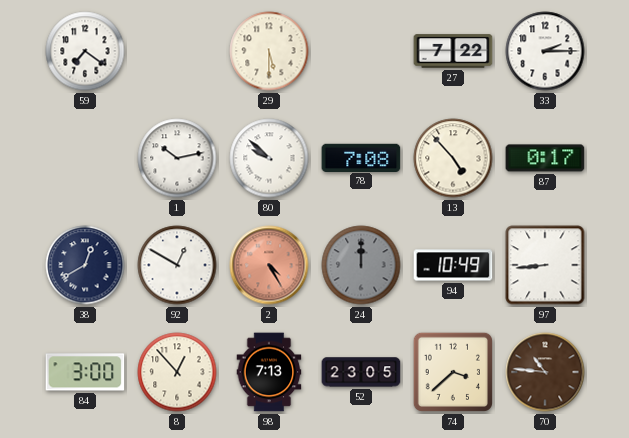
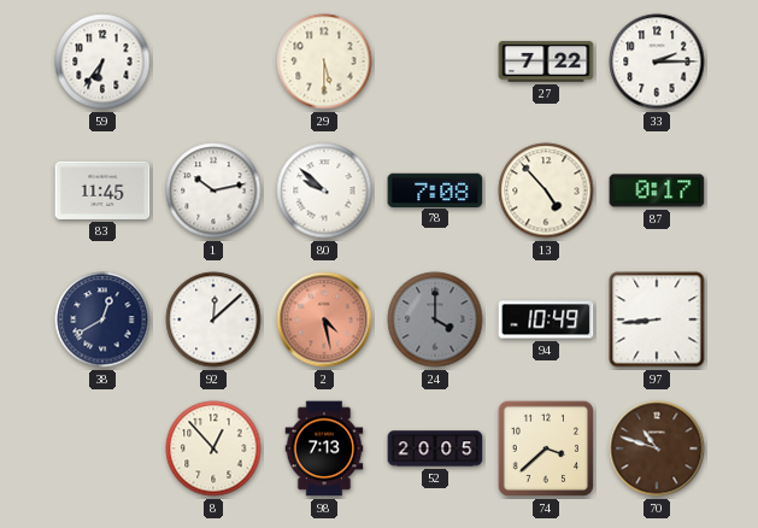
59: 7:21 -> 6:36
83: none -> 11:45
92: 12:50 -> 12:08
2: 4:25 -> 4:28
24: 12:00 -> 4:00
84: 3:00 -> none
52: 23:05 -> 20:05
70: 10:46 -> 10:48
